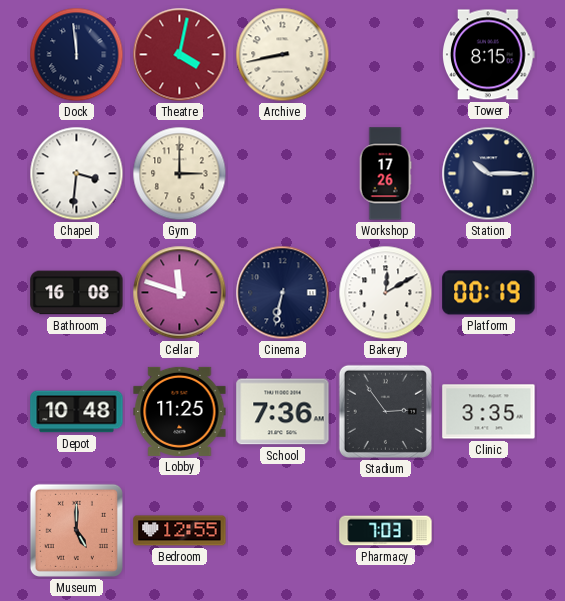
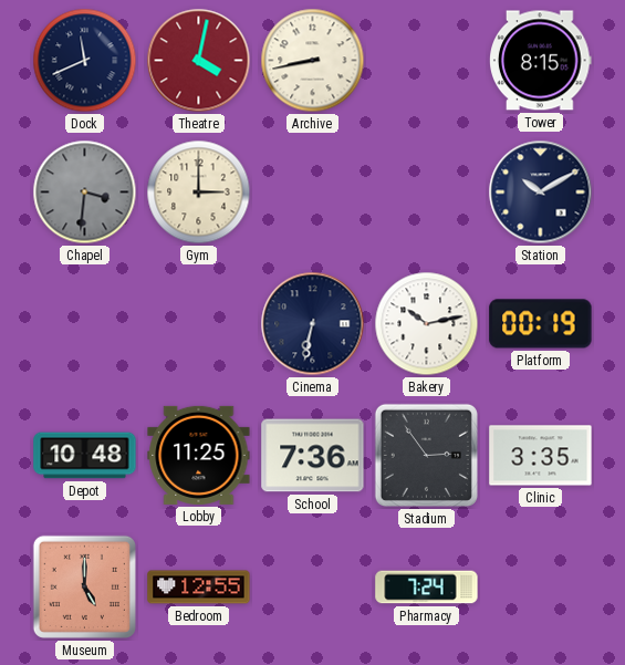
Dock: 11:59 -> 11:41
Chapel dial: white -> grey
Workshop: 17:26 -> none
Station: 10:15 -> 10:10
Bathroom: 16:08 -> none
Cellar: 11:48 -> none
Bakery: 12:10 -> 10:13
Pharmacy: 7:03 -> 7:24
